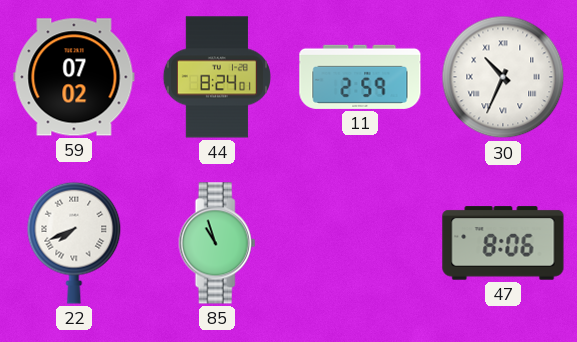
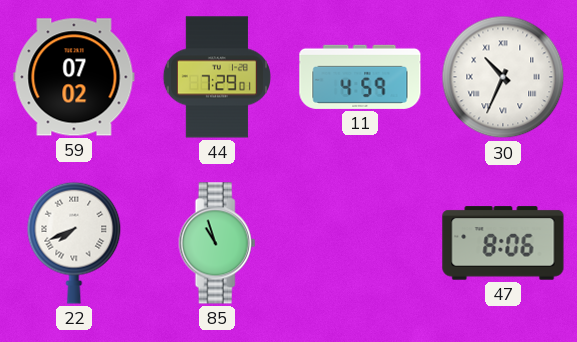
44: 8:24 -> 7:29
11: 2:59 -> 4:59
